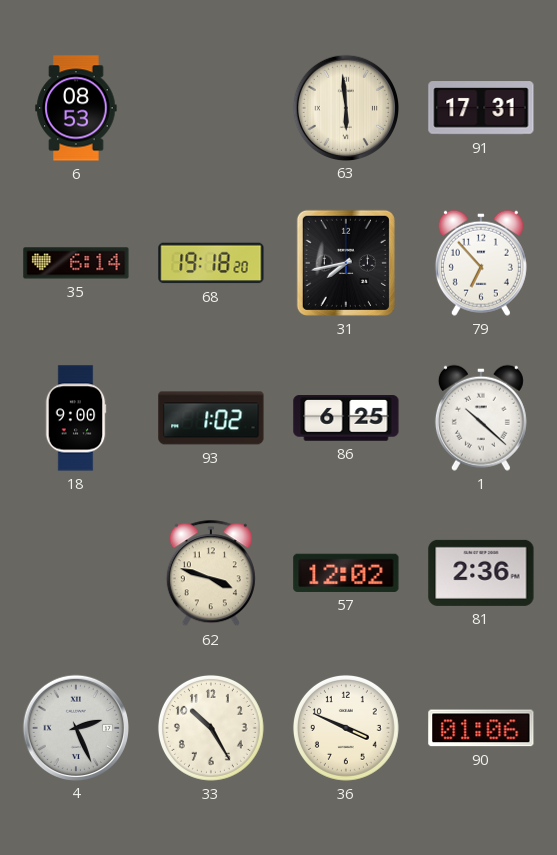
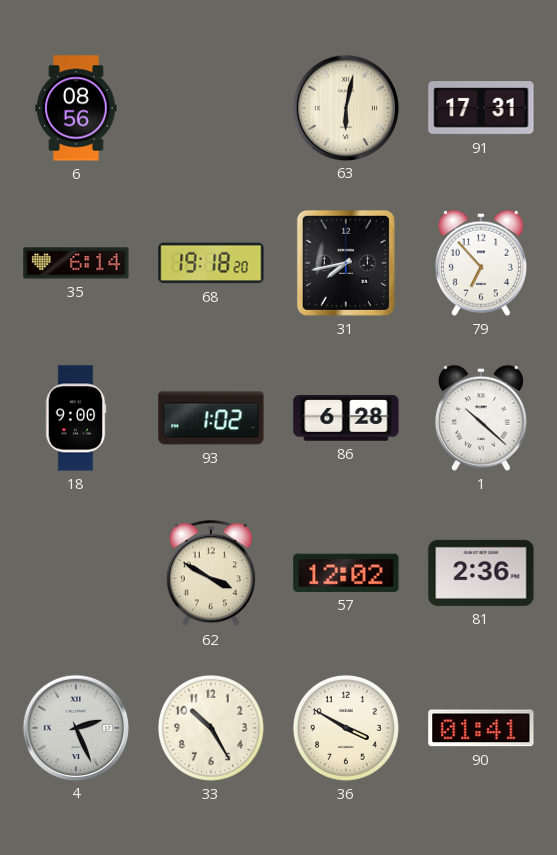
6: 08:53 -> 08:56
63: 5:59 -> 6:02
86: 6:25 -> 6:28
62: 3:48 -> 3:50
36: 3:49 -> 3:50
90: 01:06 -> 01:41
